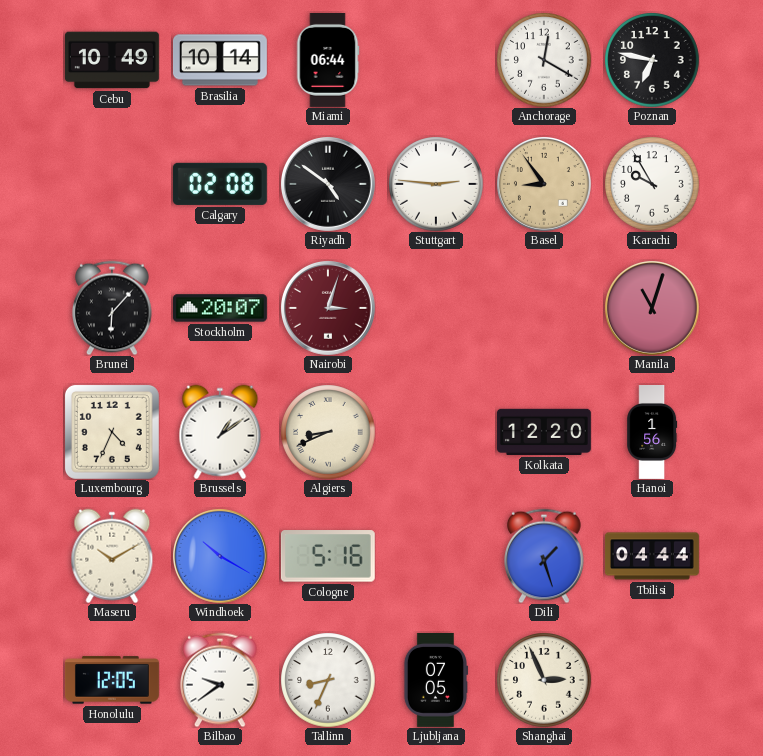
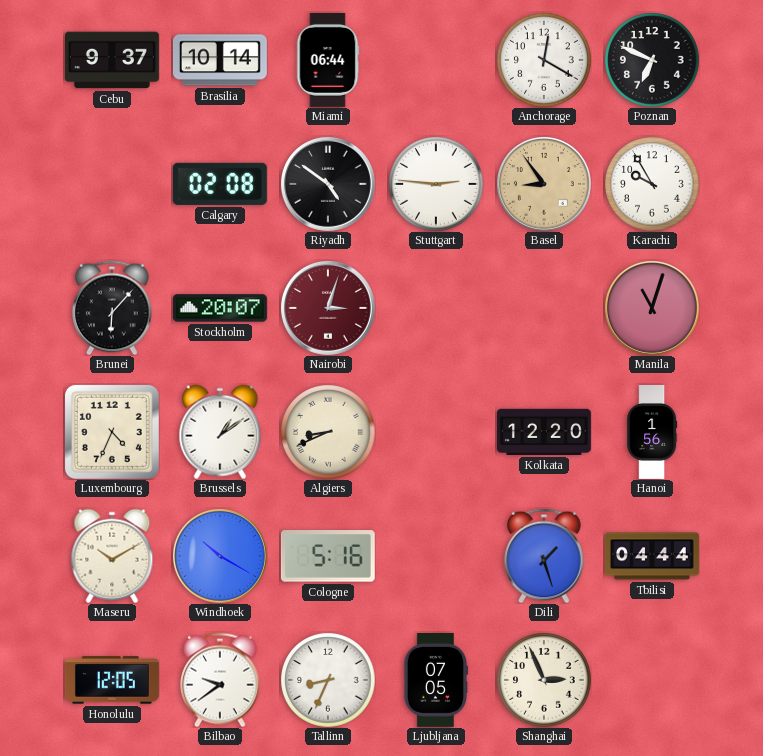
Cebu: 10:49 -> 9:37
Poznan: 6:47 -> 6:49
